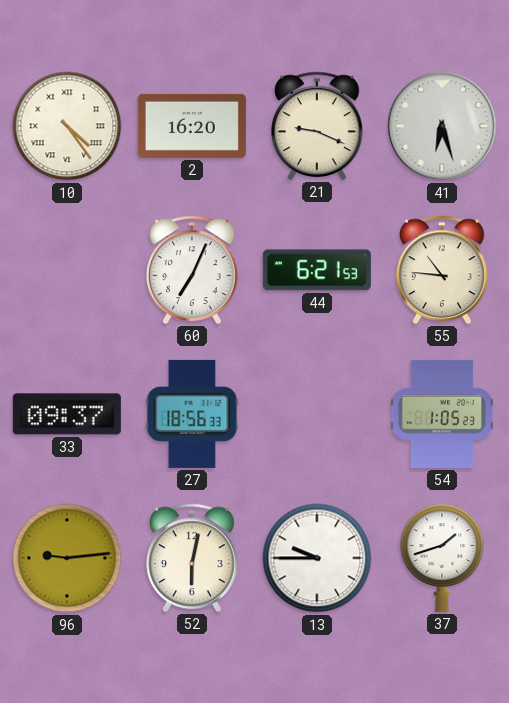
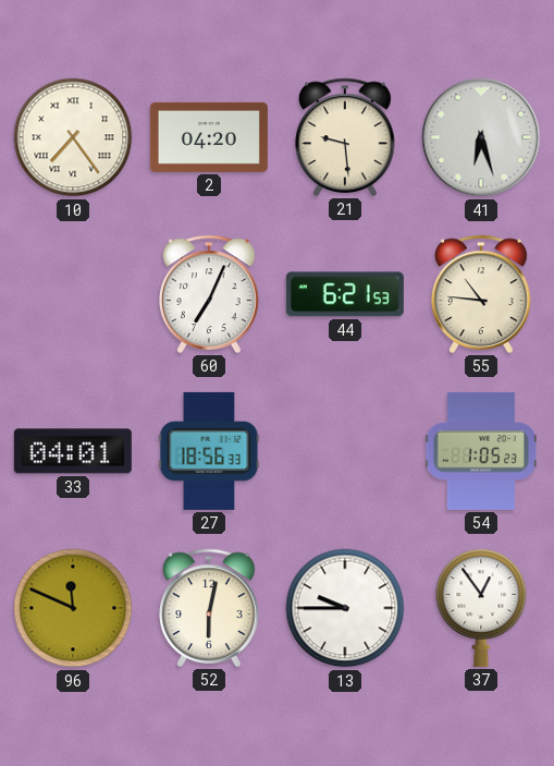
10: 4:24 -> 7:24
2: 16:20 -> 04:20
21: 9:19 -> 9:29
33: 09:37 -> 04:01
96: 9:14 -> 11:49
37: 1:42 -> 12:54
